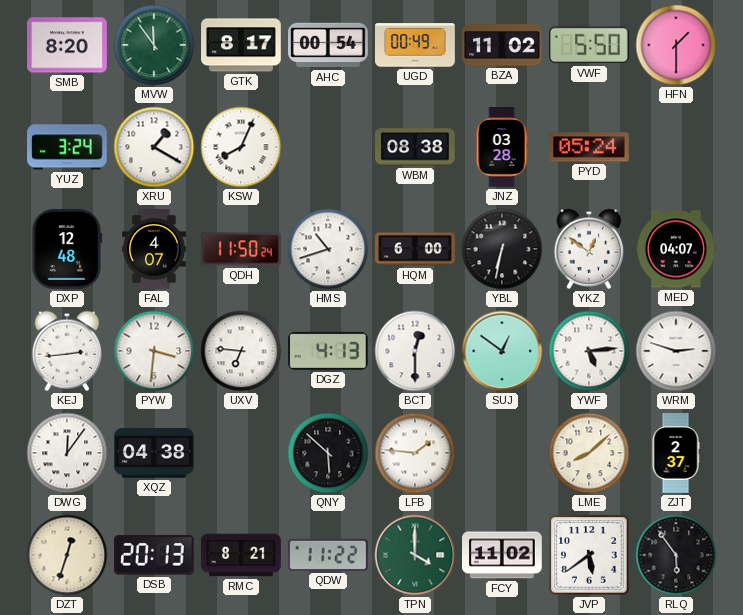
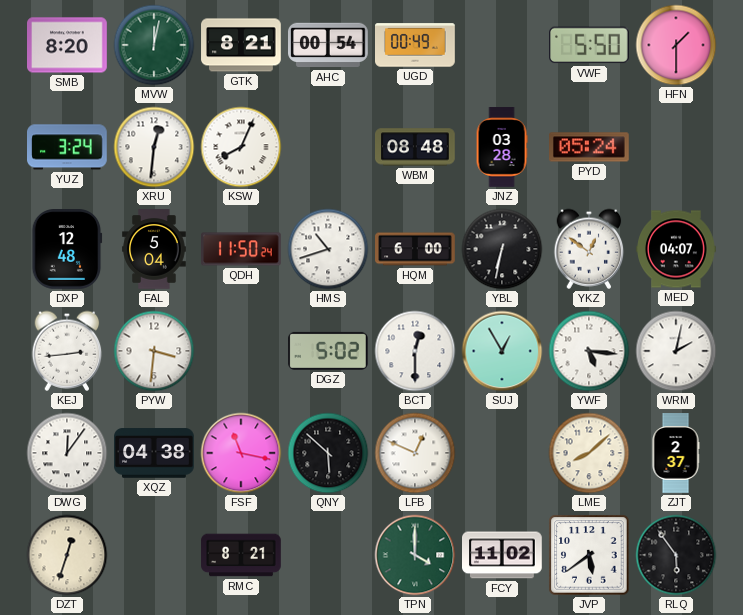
MVW: 11:54 -> 12:02
GTK: 8:17 -> 8:21
BZA: 11:02 -> none
XRU: 1:20 -> 12:31
WBM: 08:38 -> 08:48
FAL: 4:07 -> 5:04
UXV: 6:46 -> none
DGZ: 4:13 -> 5:02
SUJ: 12:51 -> 12:55
YWF: 5:14 -> 5:16
WRM: 2:48 -> 2:02
FSF: none -> 11:17
LFB: 1:46 -> 12:49
DSB: 20:13 -> none
QDW: 11:22 -> none
